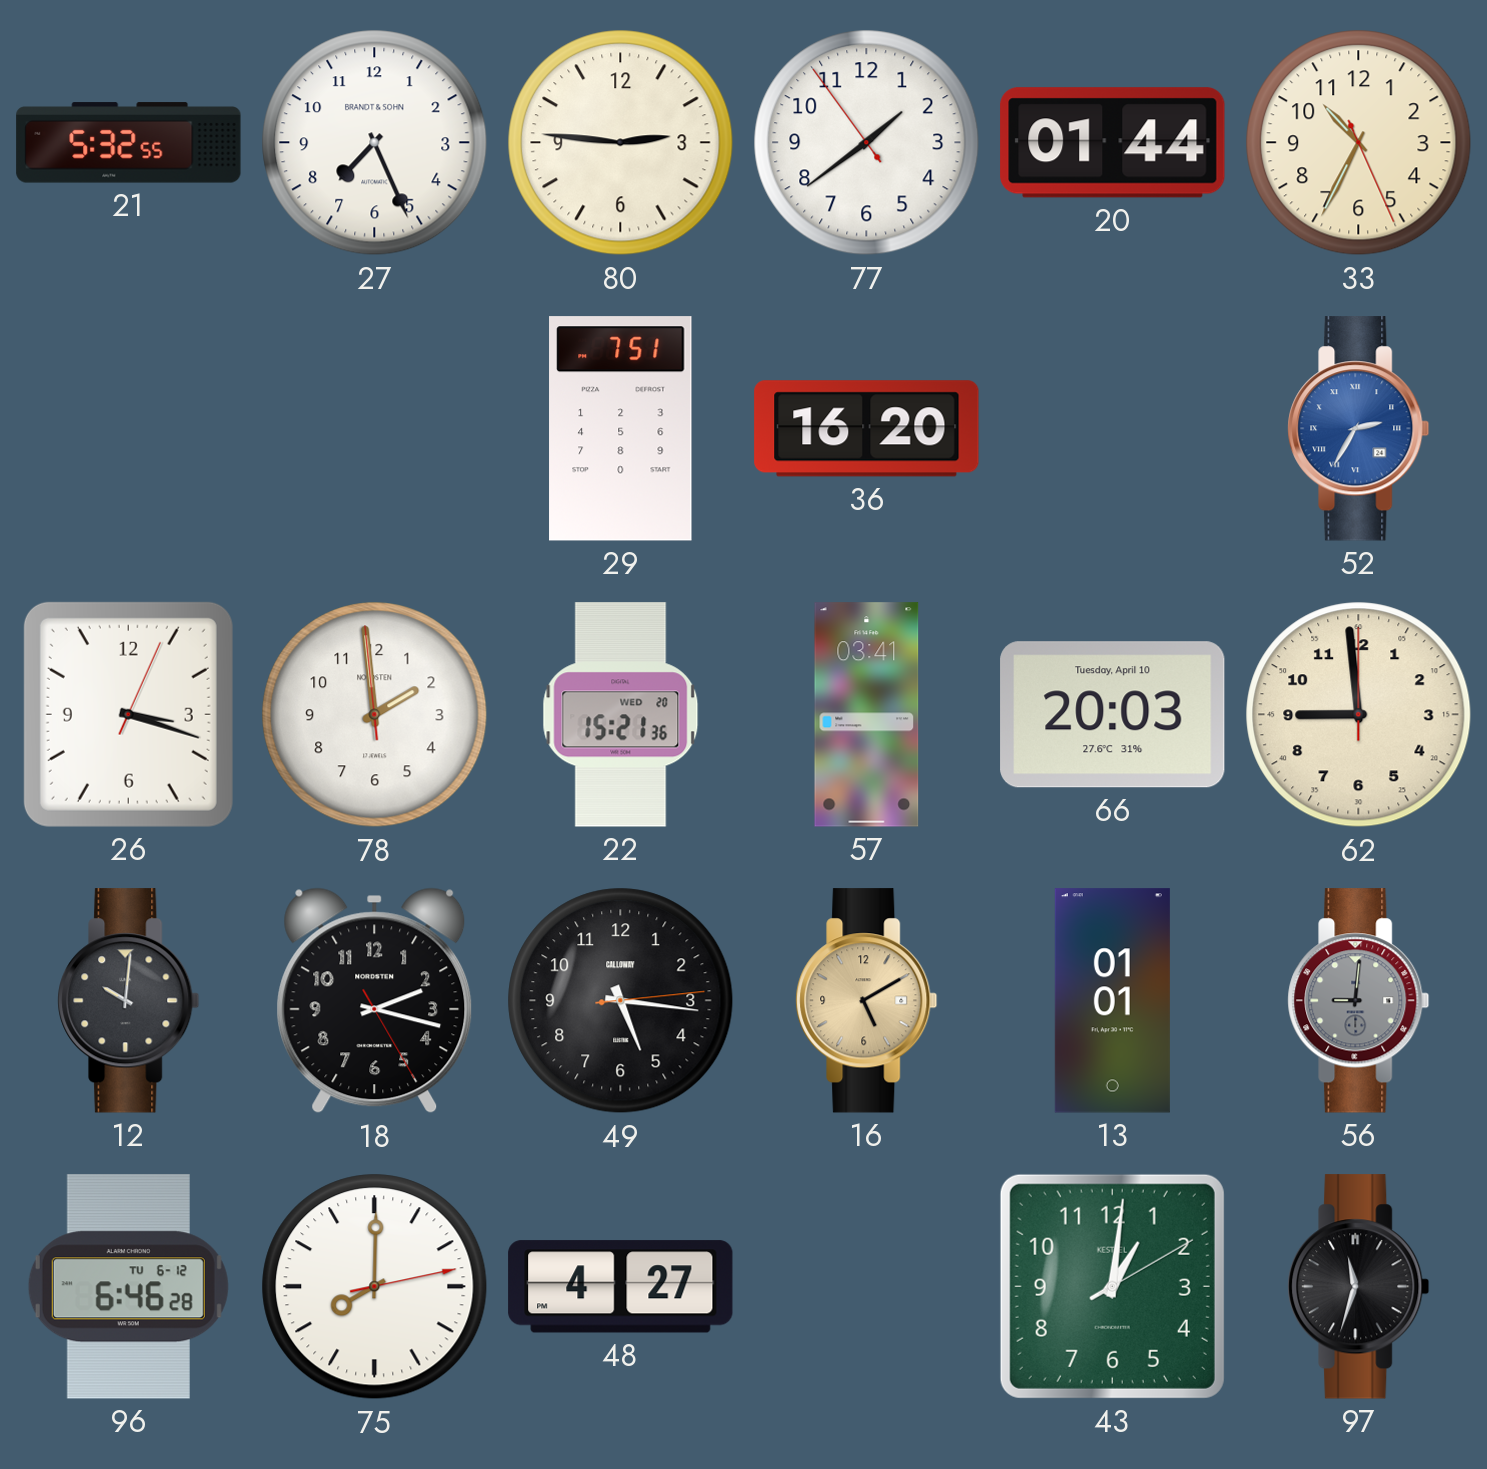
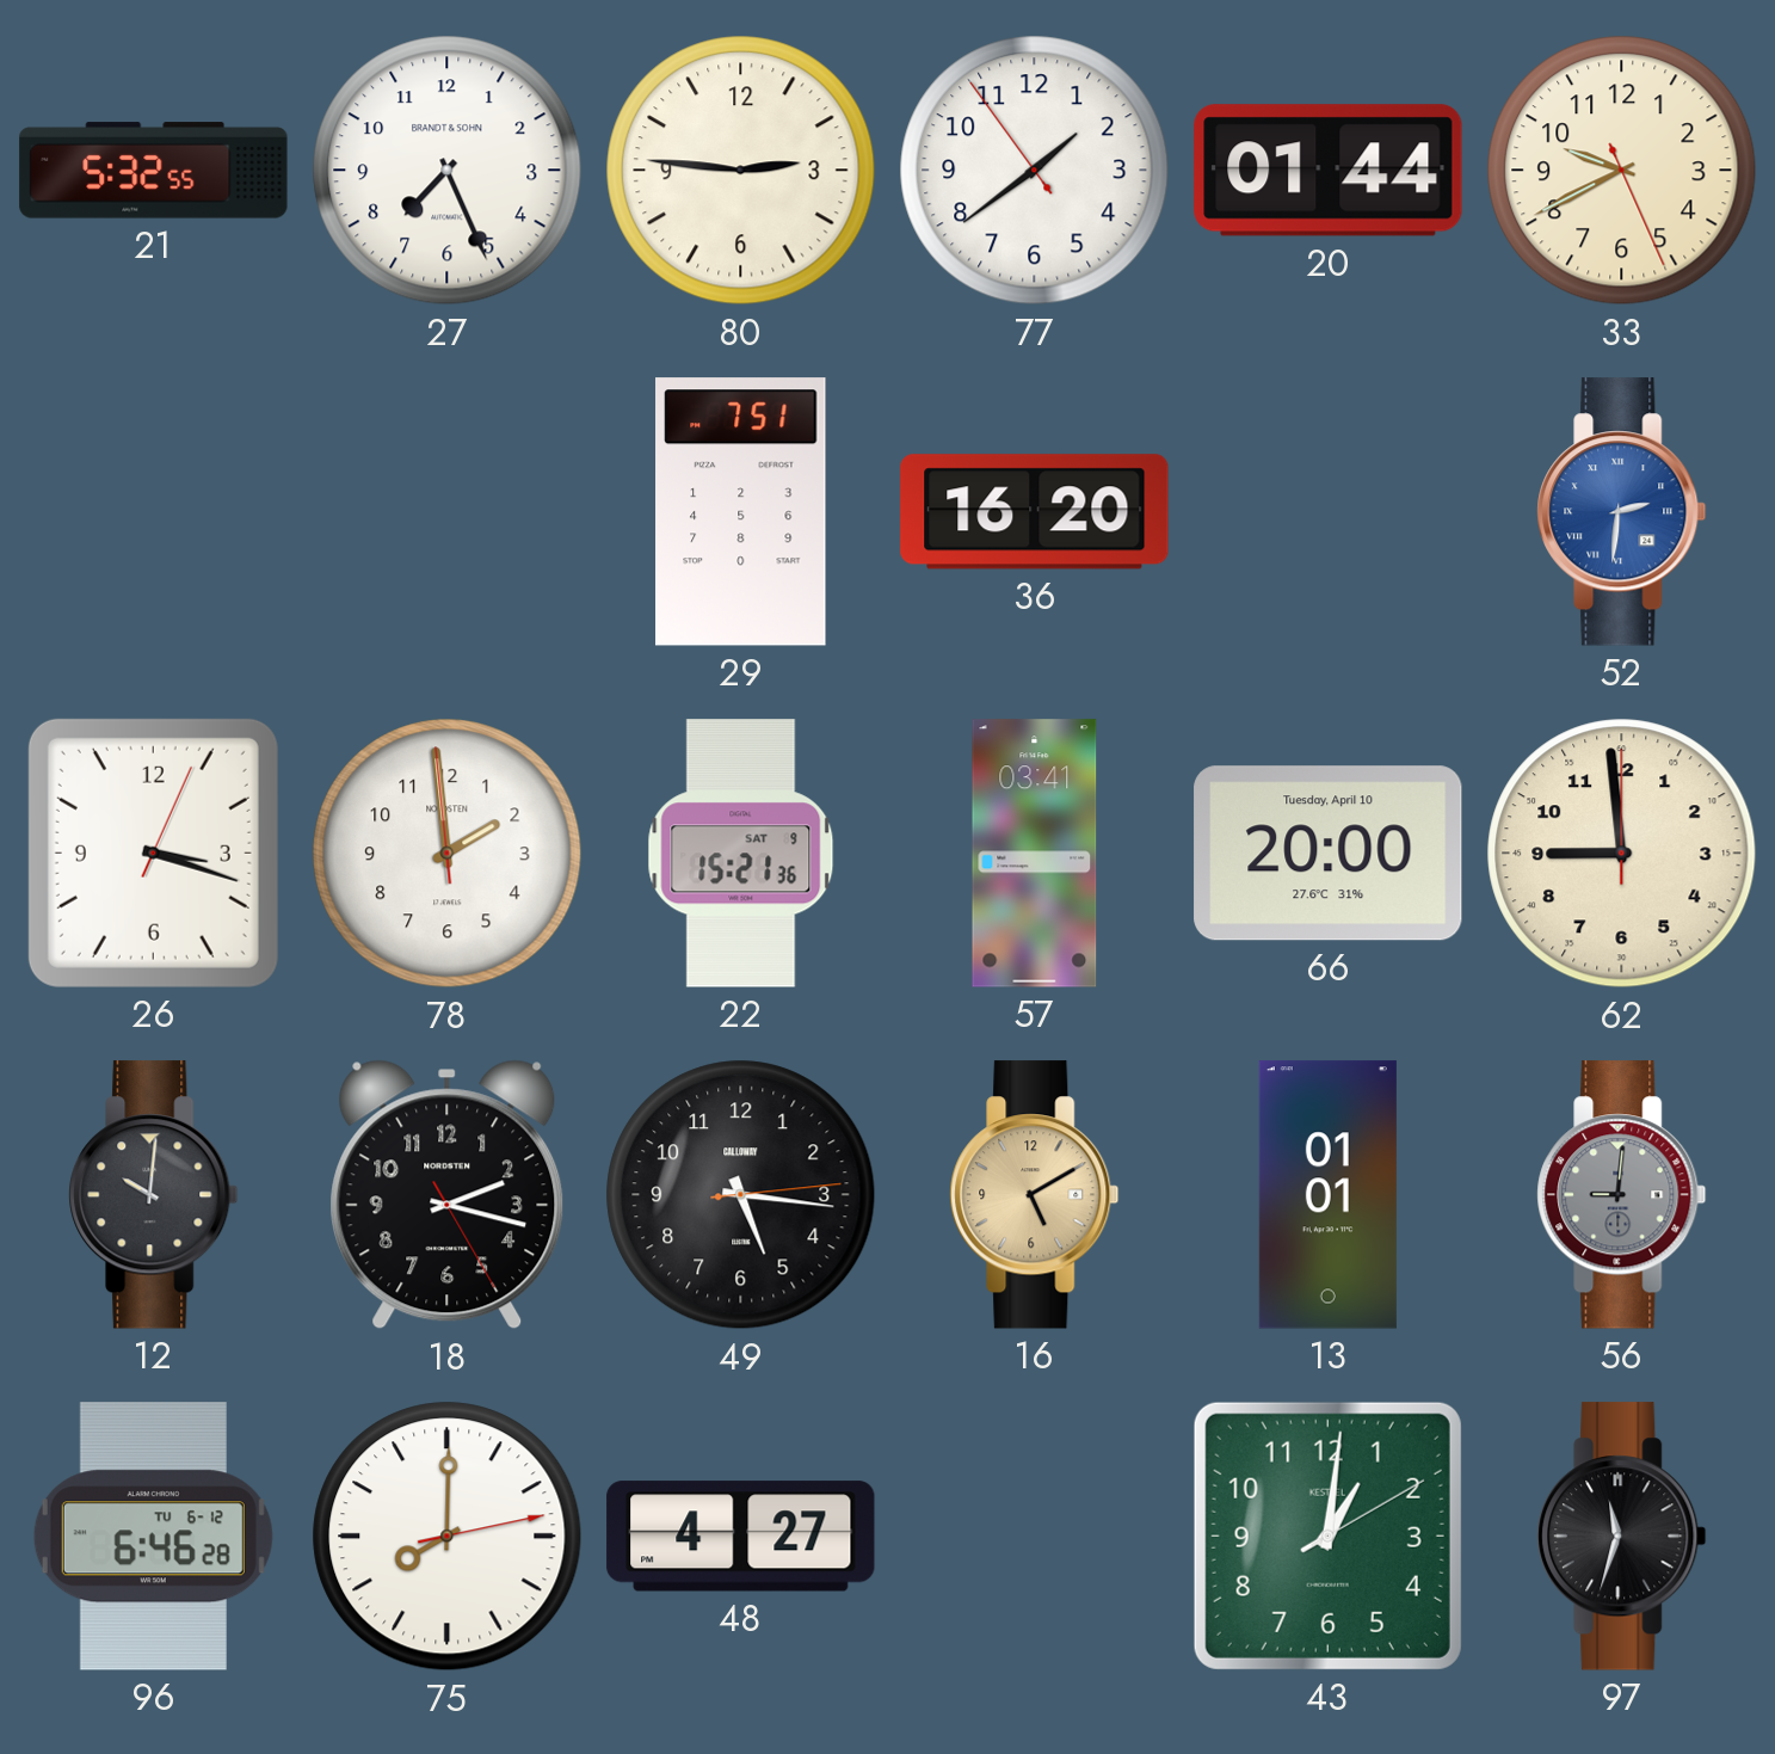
33: 10:34 -> 9:40
52: 2:35 -> 2:31
22 date: WED 20 -> SAT 9
66: 20:03 -> 20:00
